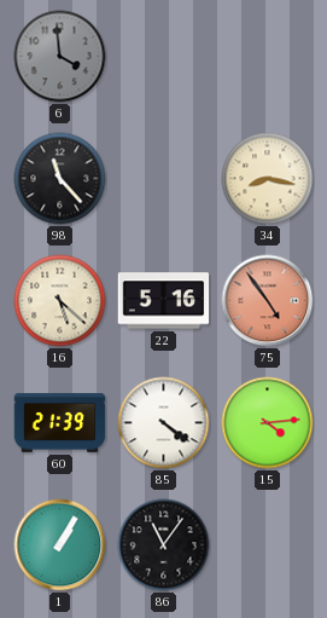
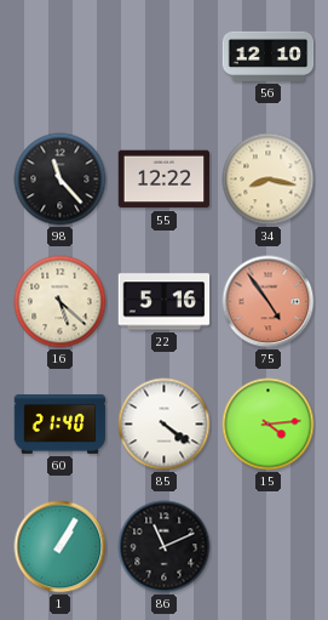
6: 3:59 -> none
56: none -> 12:10
55: none -> 12:22
60: 21:39 -> 21:40
86: 11:06 -> 11:11
